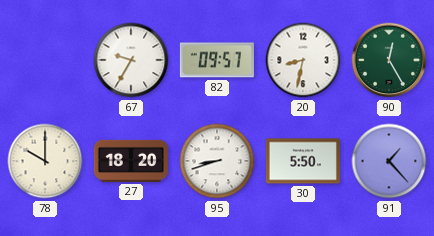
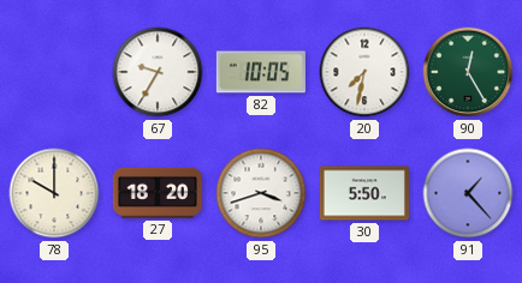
82: 09:57 -> 10:05
20: 8:32 -> 7:32
95: 8:42 -> 3:42
